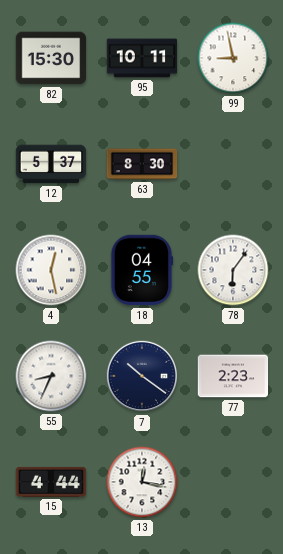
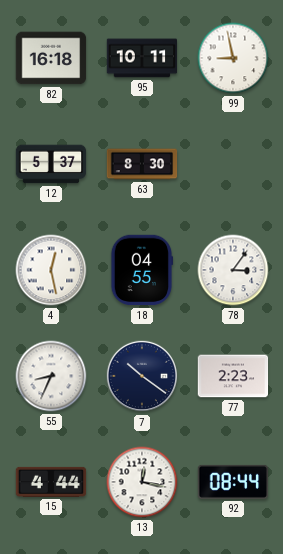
82: 15:30 -> 16:18
78: 6:06 -> 3:06
92: none -> 08:44
